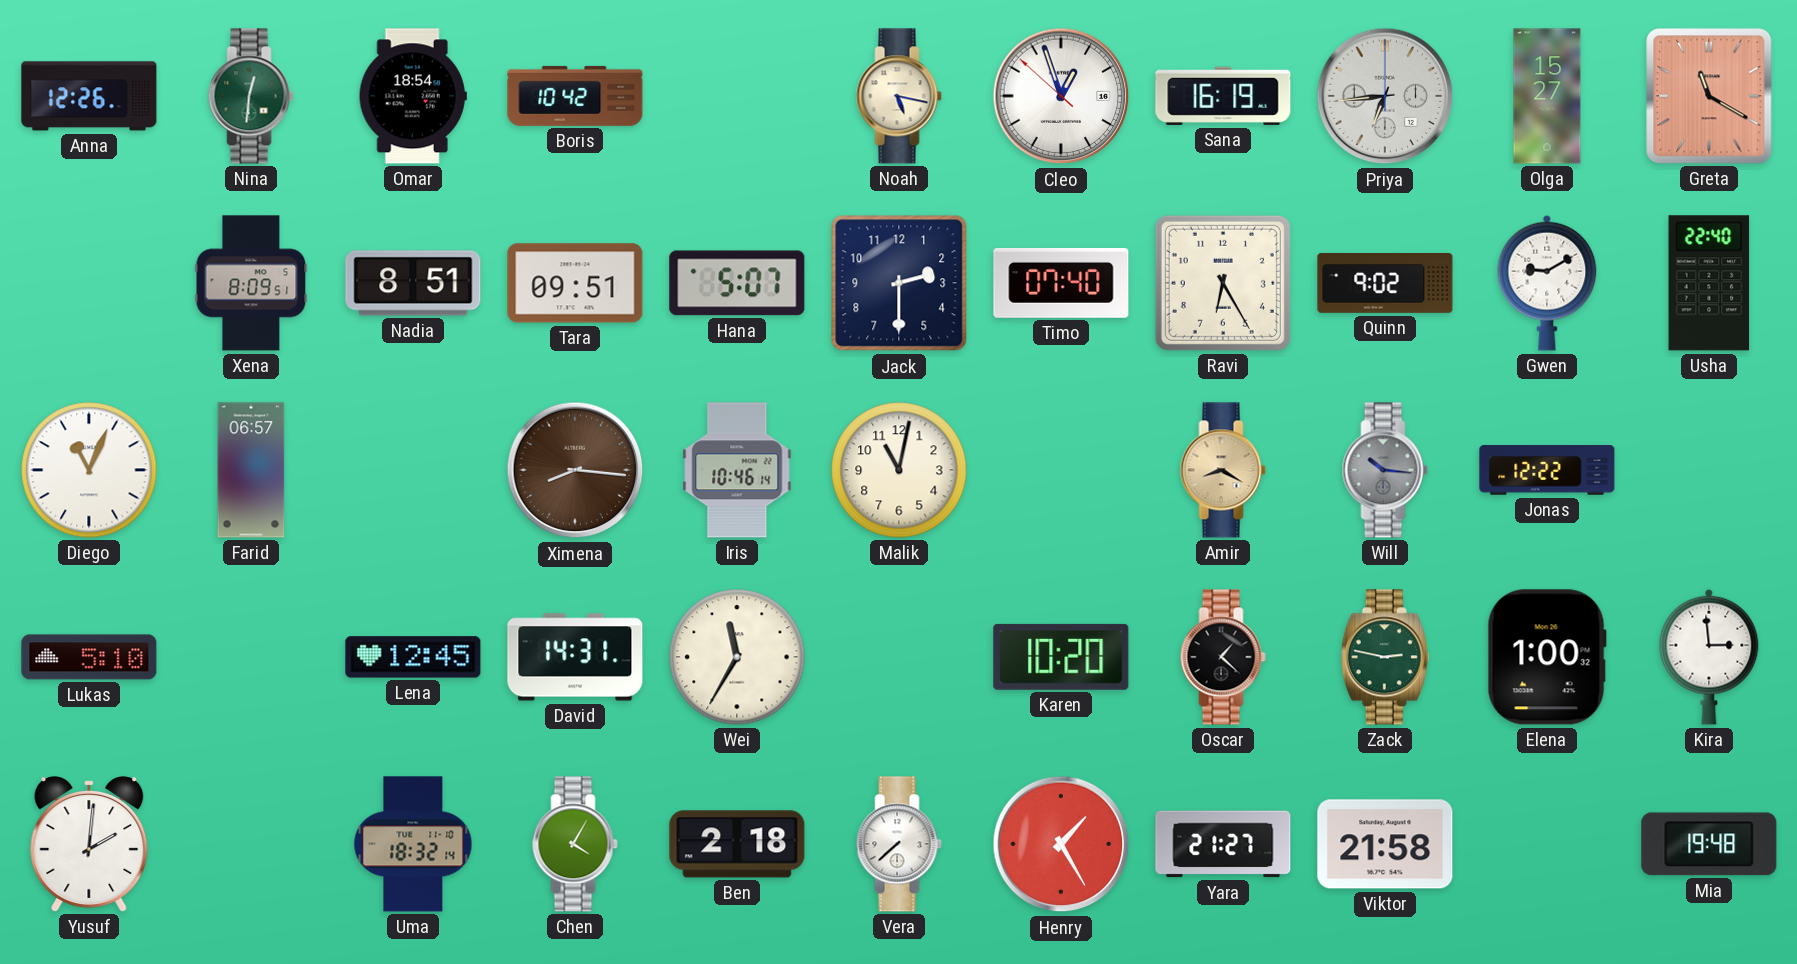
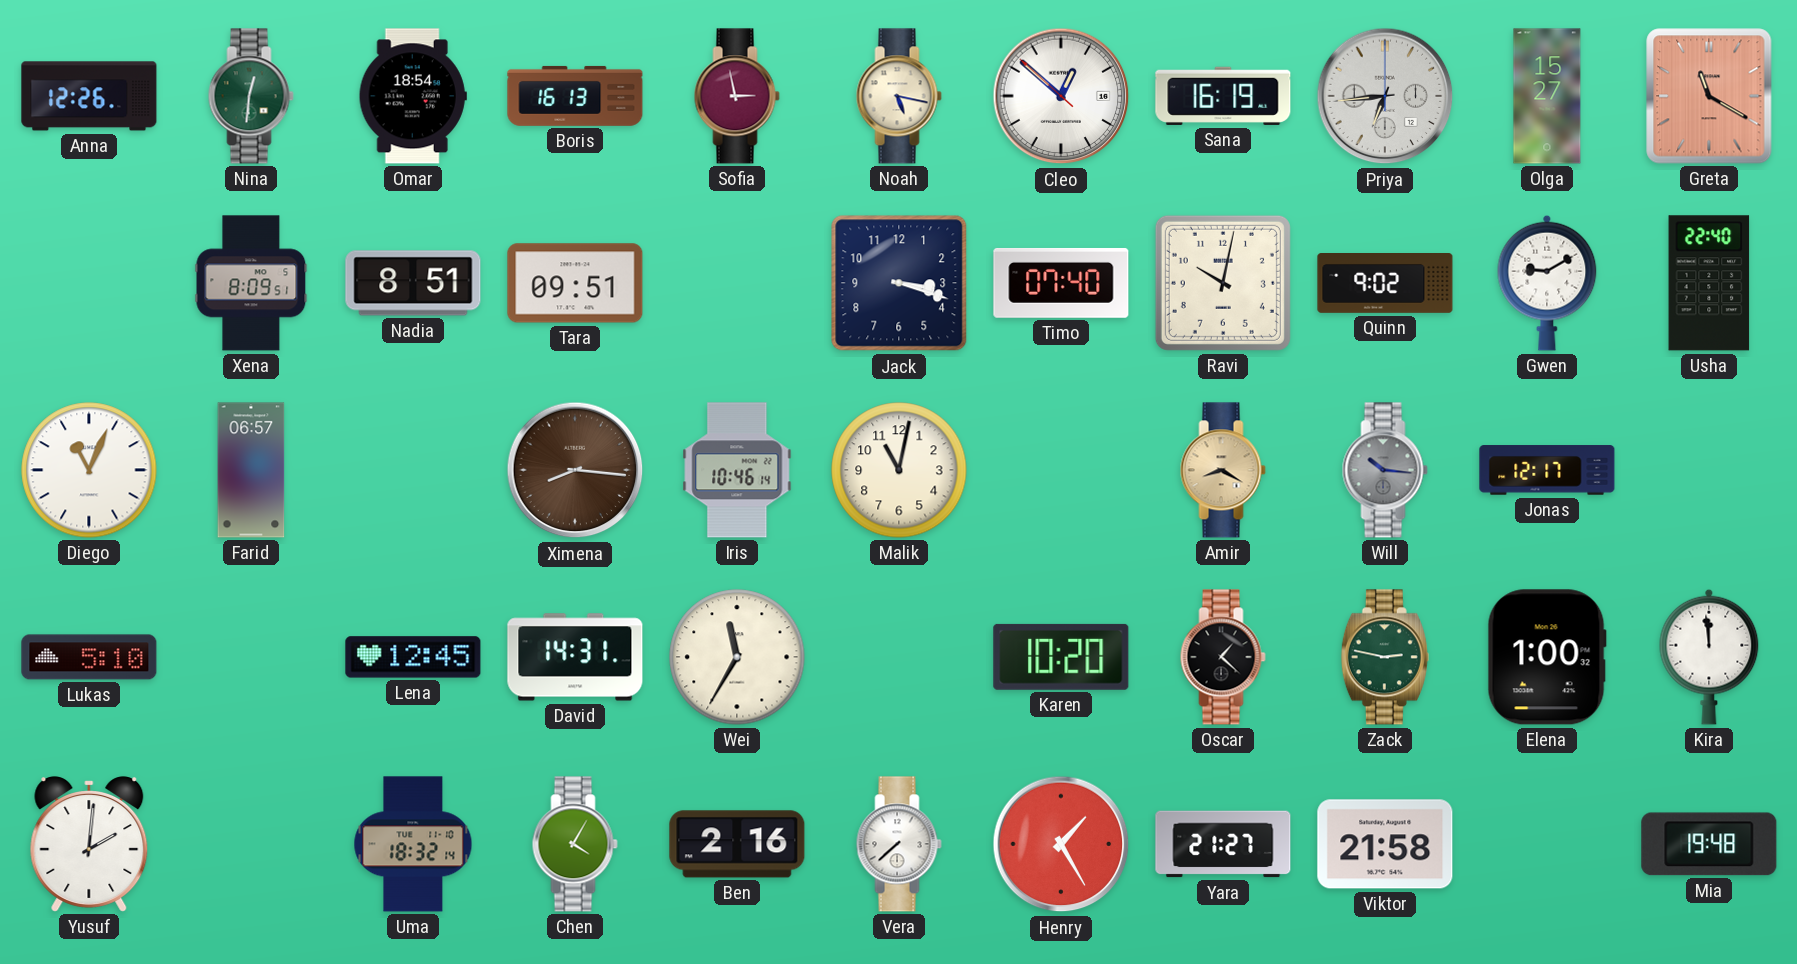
Boris: 10:42 -> 16:13
Sofia: none -> 2:58
Cleo: 12:56 -> 12:51
Hana: 5:07 -> none
Jack: 2:30 -> 3:18
Ravi: 6:25 -> 10:02
Jonas: 12:22 -> 12:17
Kira: 2:59 -> 11:59
Ben: 2:18 -> 2:16
